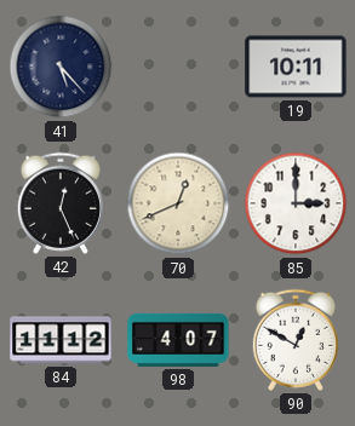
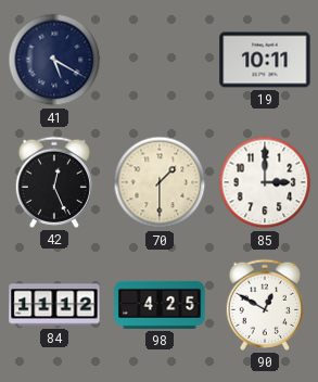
41: 5:23 -> 5:20
70: 12:41 -> 1:30
98: 4:07 -> 4:25
